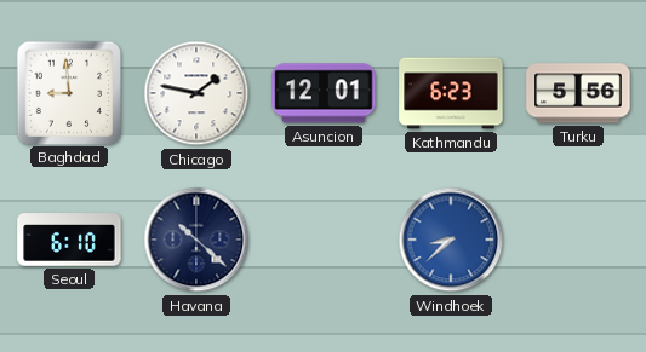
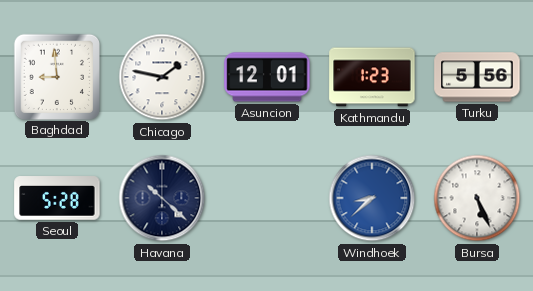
Kathmandu: 6:23 -> 1:23
Seoul: 6:10 -> 5:28
Bursa: none -> 5:26
